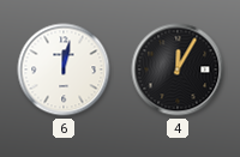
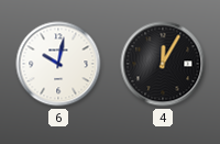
6: 12:02 -> 10:02
